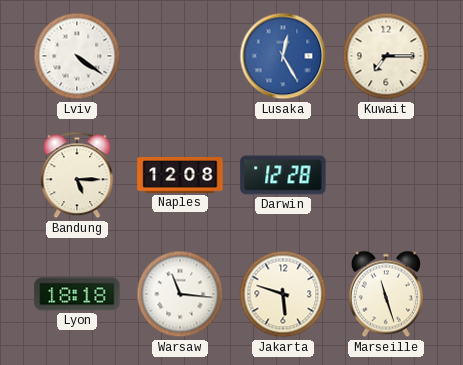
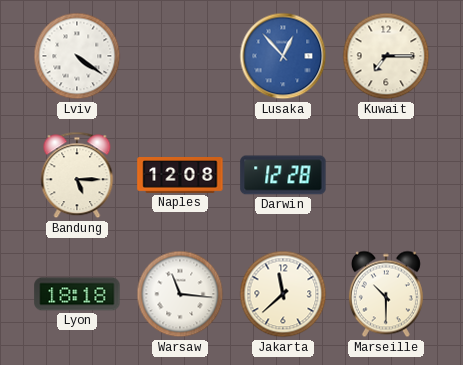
Lusaka: 12:25 -> 12:53
Jakarta: 5:48 -> 11:38
Marseille: 11:27 -> 10:30
